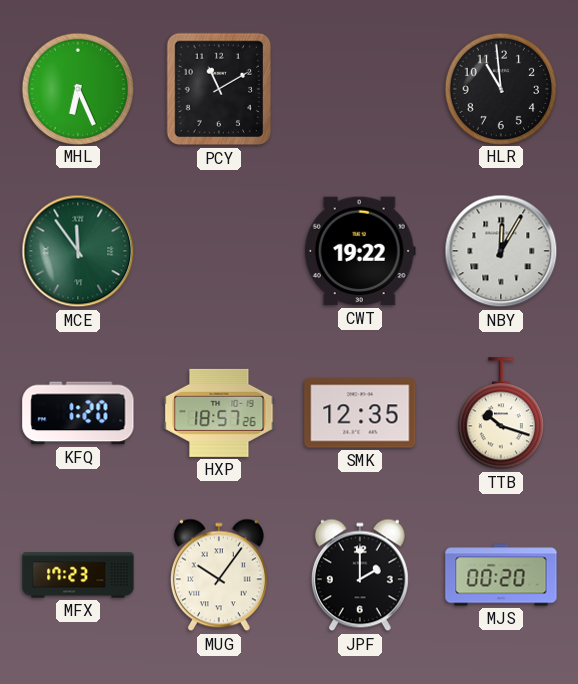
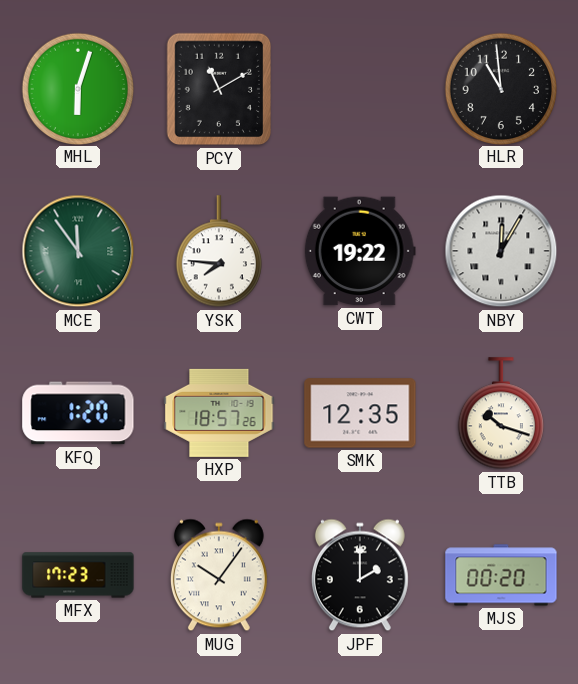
MHL: 6:26 -> 6:03
YSK: none -> 7:46
